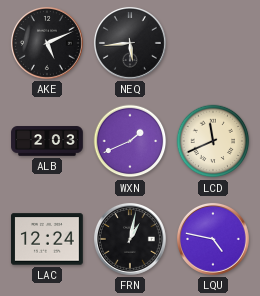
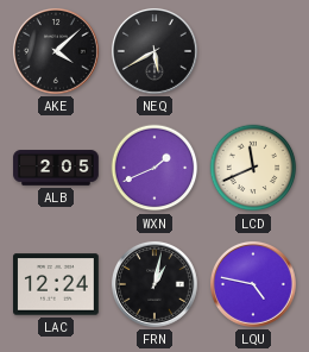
AKE: 5:11 -> 4:08
NEQ: 5:44 -> 5:40
ALB: 2:03 -> 2:05
